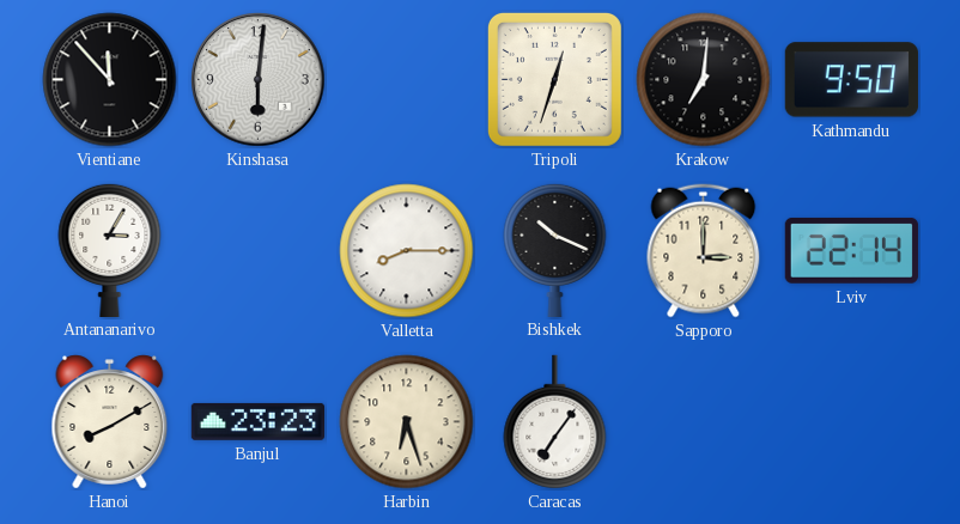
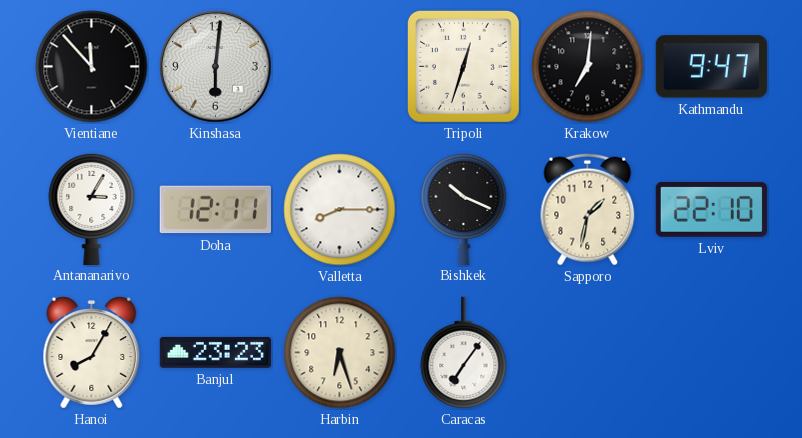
Kathmandu: 9:50 -> 9:47
Doha: none -> 12:11
Sapporo: 3:00 -> 1:32
Lviv: 22:14 -> 22:10
Hanoi: 8:10 -> 8:05
